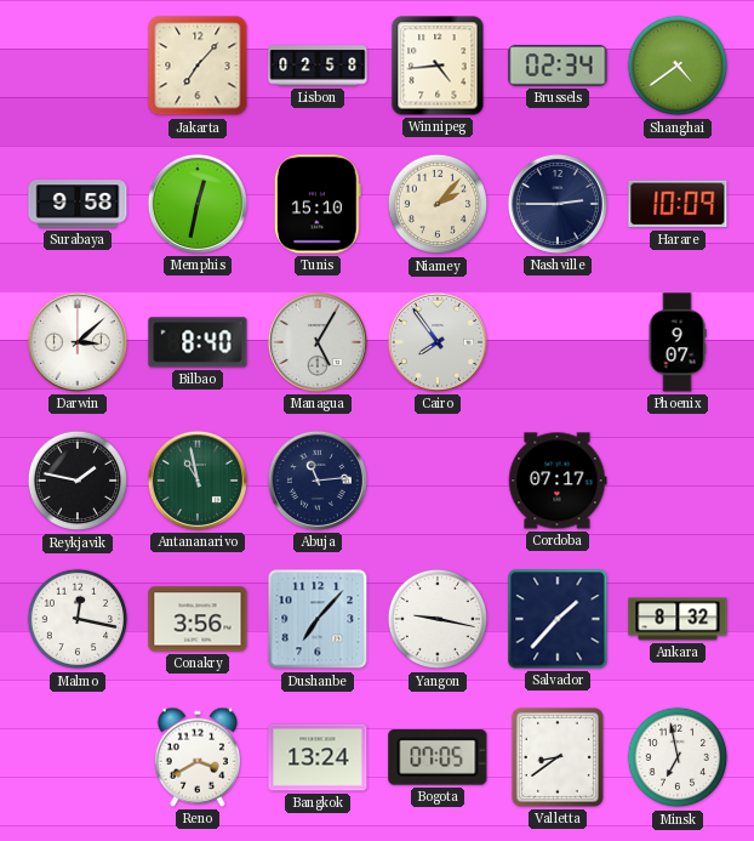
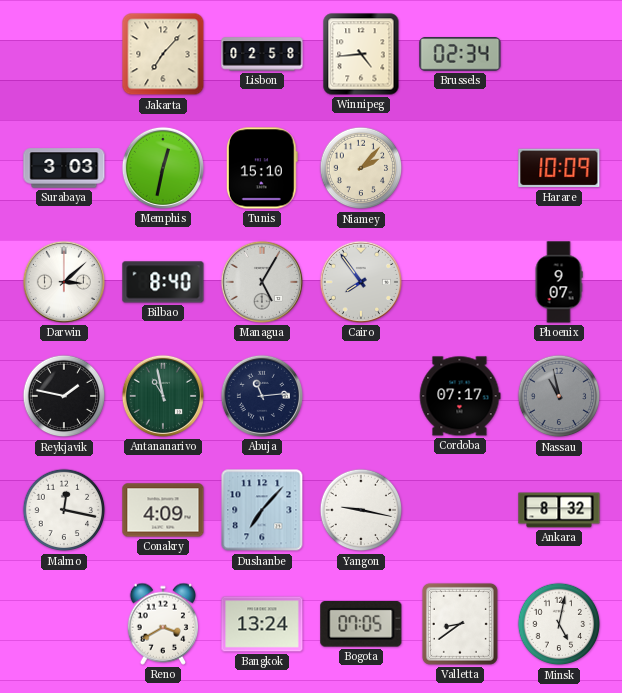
Shanghai: 4:39 -> none
Surabaya: 9:58 -> 3:03
Nashville: 2:45 -> none
Nassau: none -> 10:58
Conakry: 3:56 -> 4:09
Salvador: 1:37 -> none
Minsk: 6:58 -> 5:02
